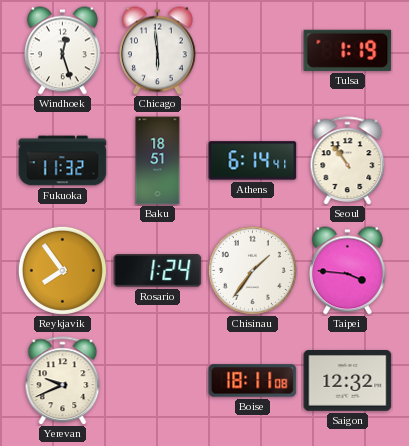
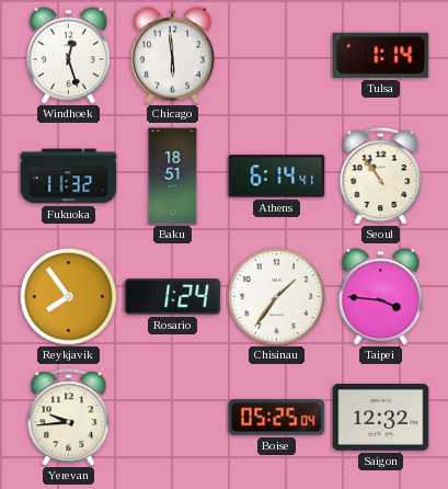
Tulsa: 1:19 -> 1:14
Yerevan: 9:41 -> 9:44
Boise: 18:11 -> 05:25
